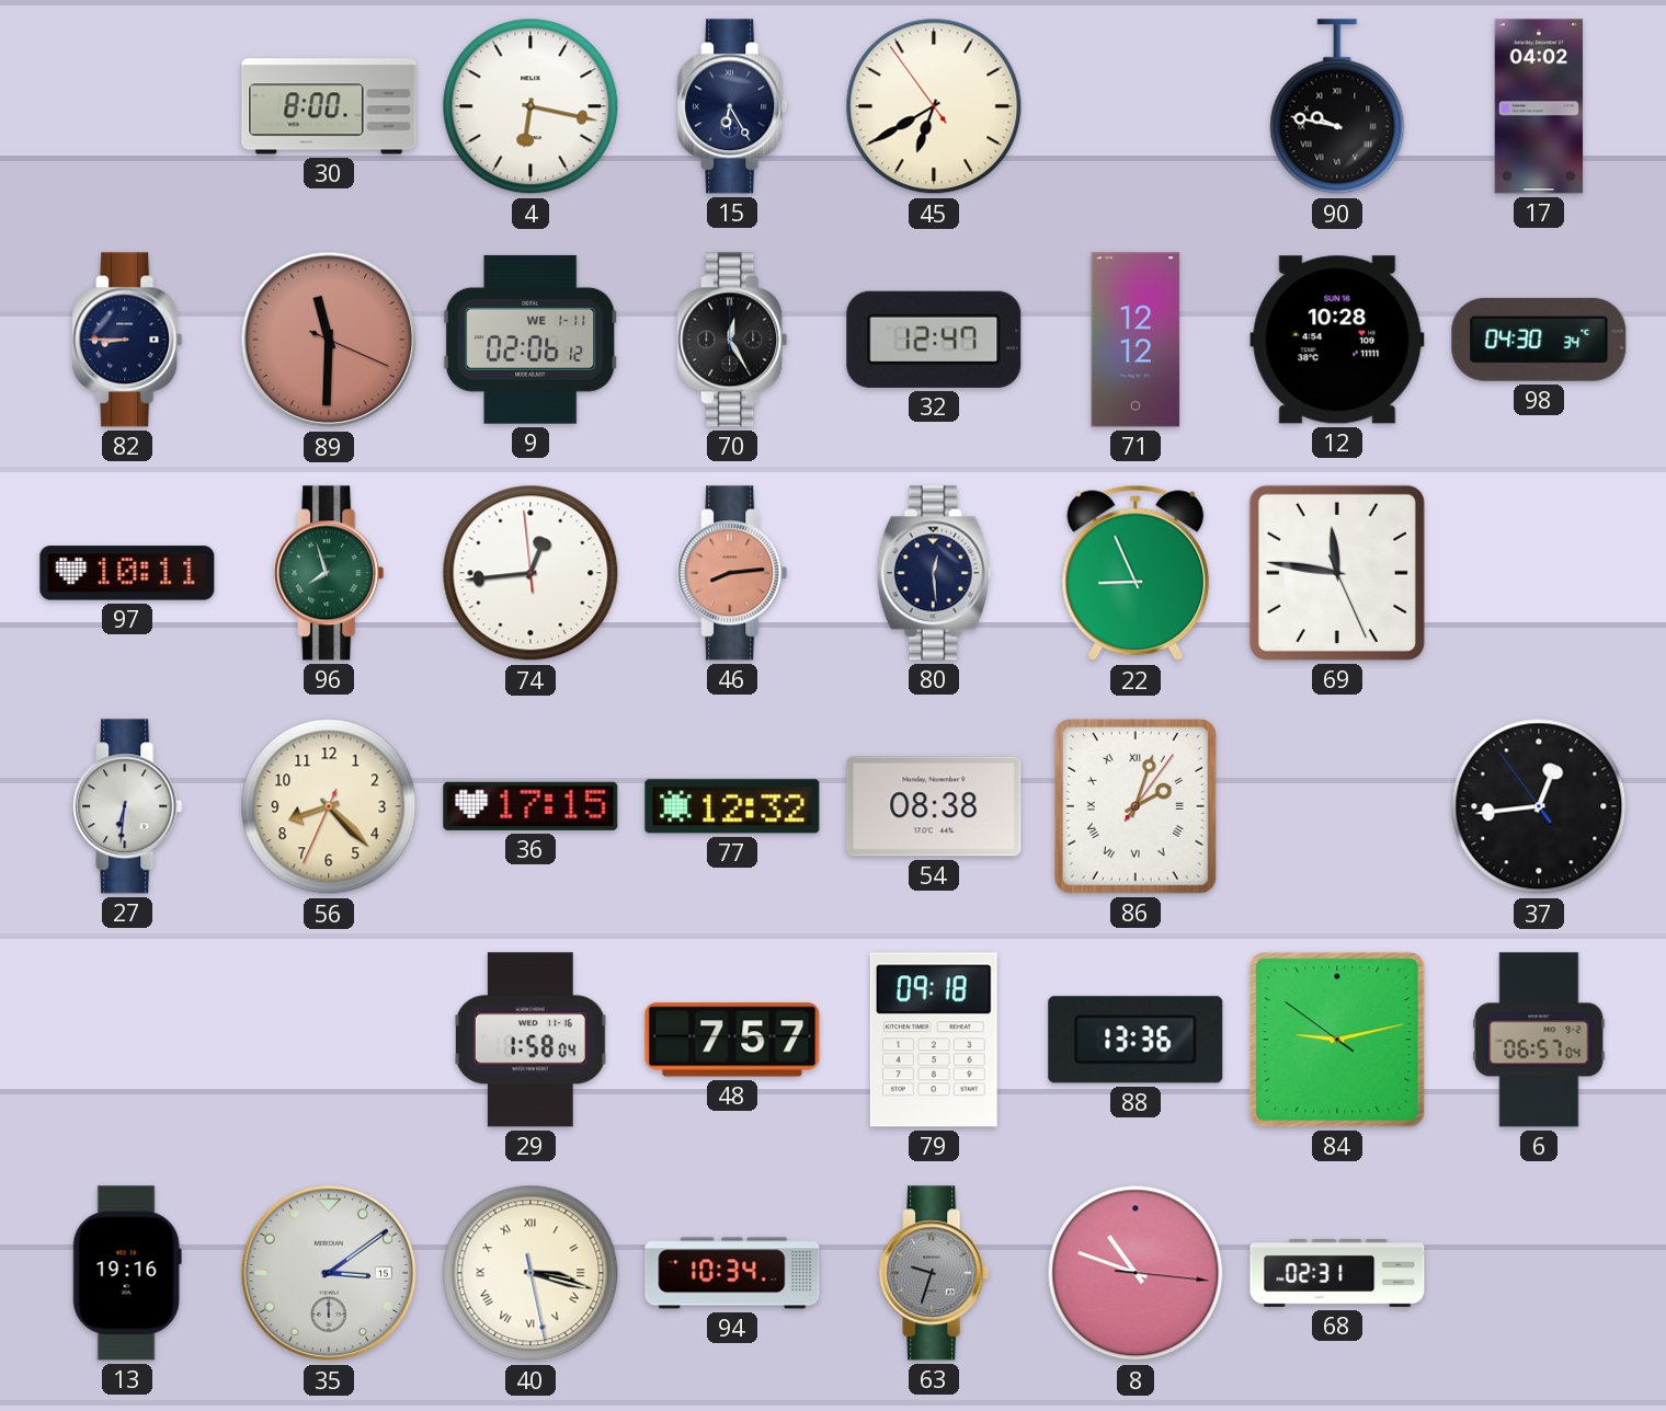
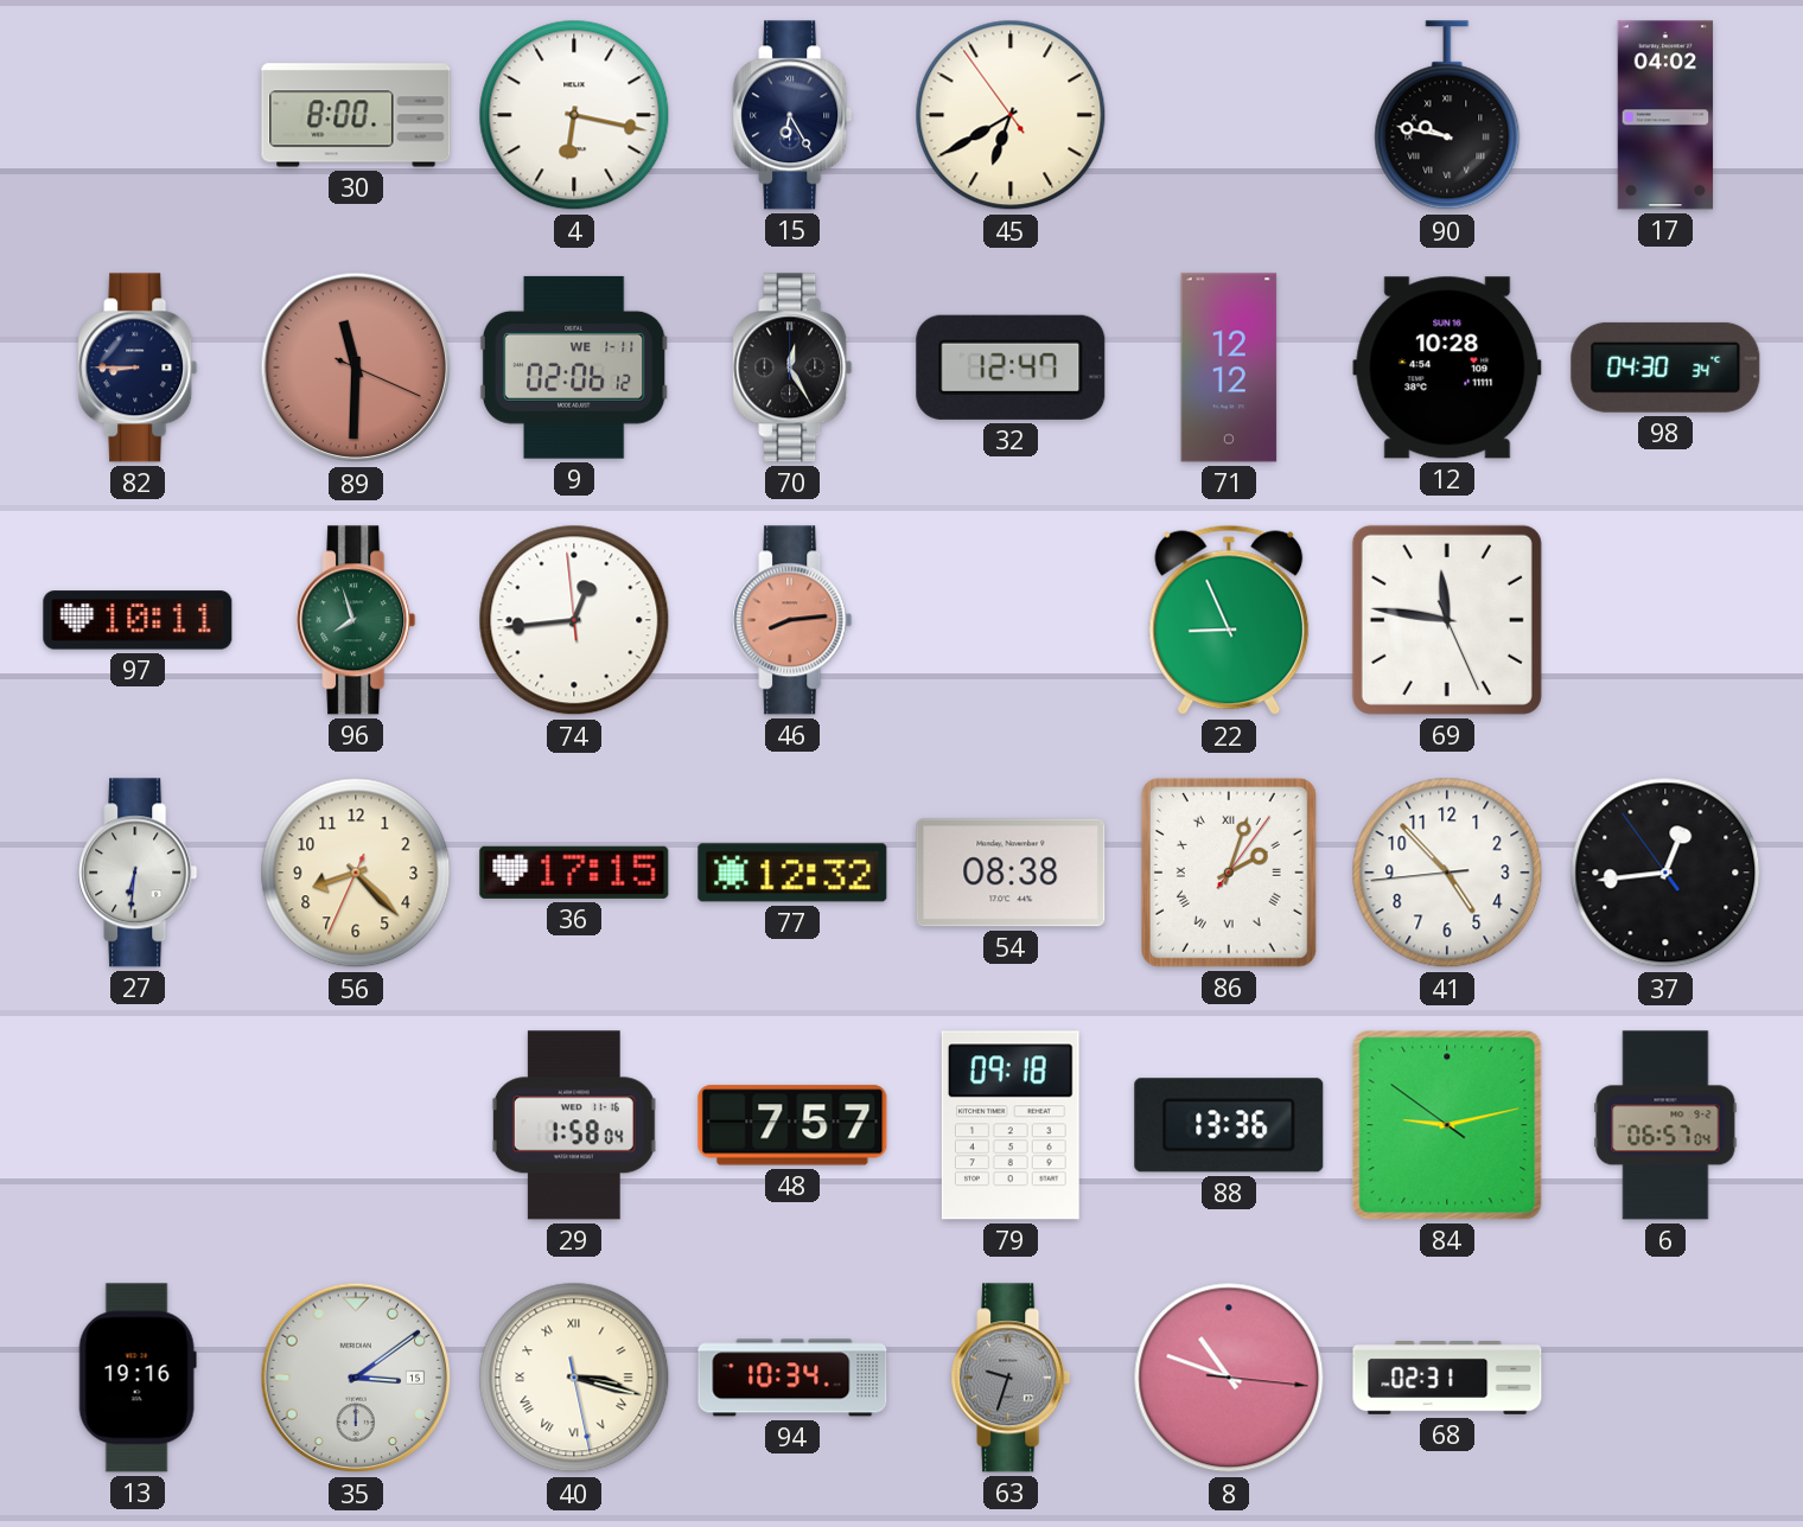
80: 12:29 -> none
41: none -> 4:52
